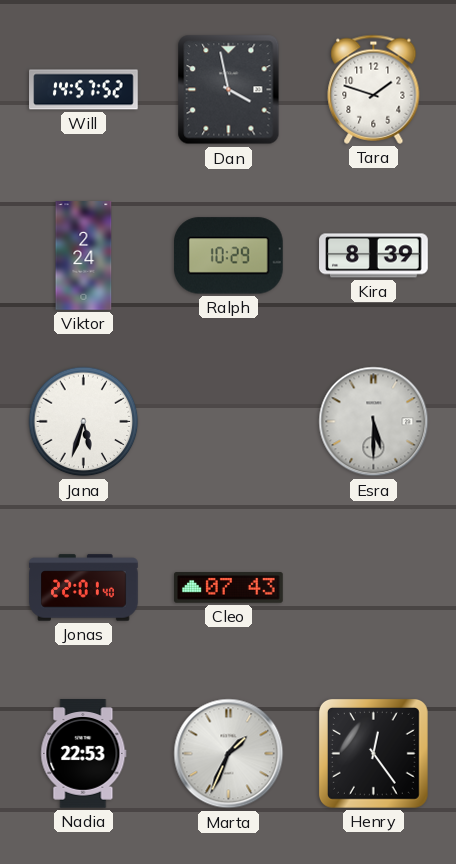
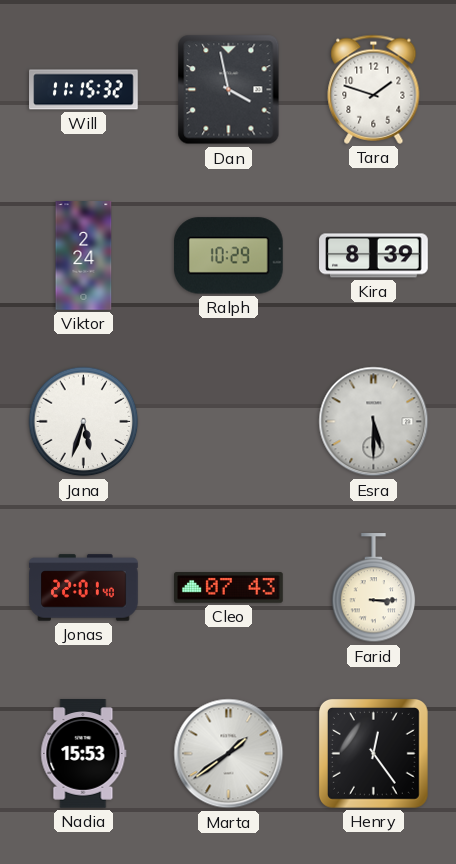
Will: 14:57 -> 11:15
Farid: none -> 3:15
Nadia: 22:53 -> 15:53
Marta: 1:34 -> 1:39
